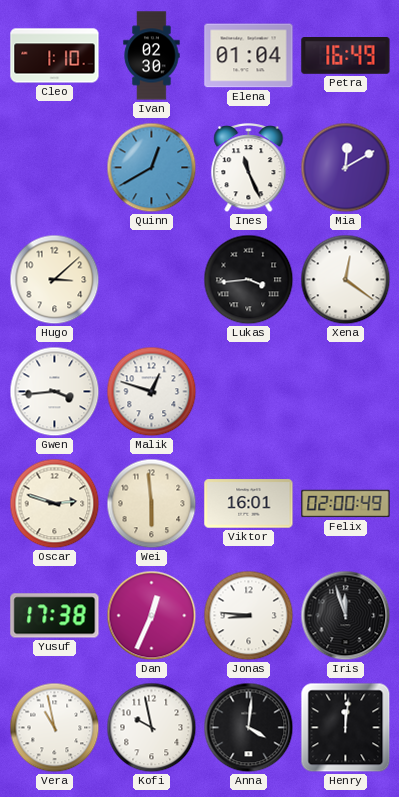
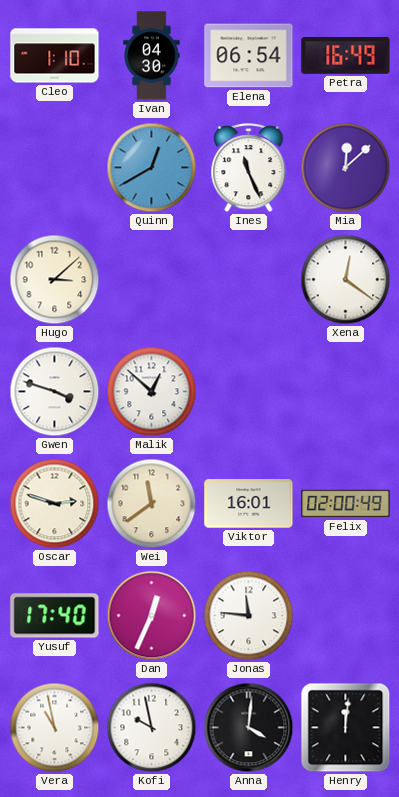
Ivan: 02:30 -> 04:30
Elena: 01:04 -> 06:54
Mia: 12:10 -> 12:08
Lukas: 3:44 -> none
Gwen: 3:44 -> 3:48
Malik: 12:48 -> 12:52
Wei: 5:59 -> 11:39
Yusuf: 17:38 -> 17:40
Jonas: 8:46 -> 11:46
Iris: 11:57 -> none
